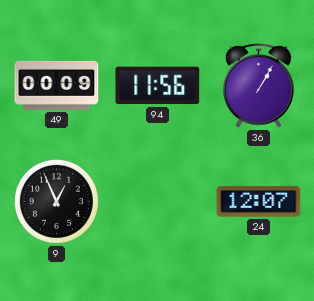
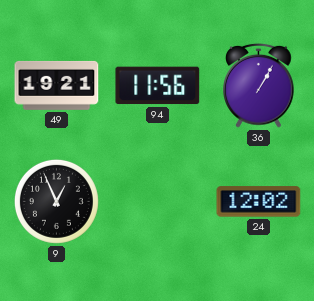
49: 00:09 -> 19:21
24: 12:07 -> 12:02
